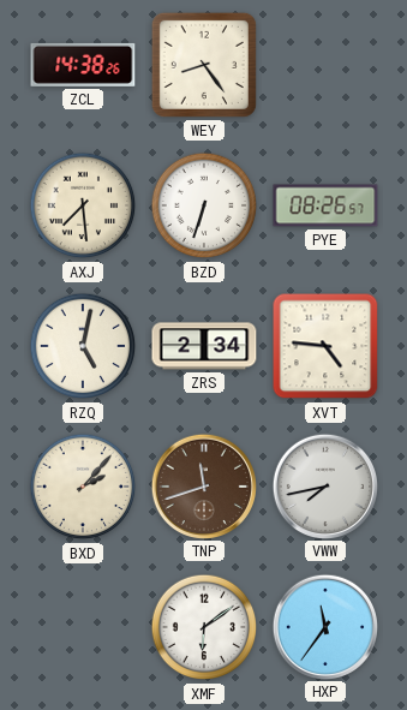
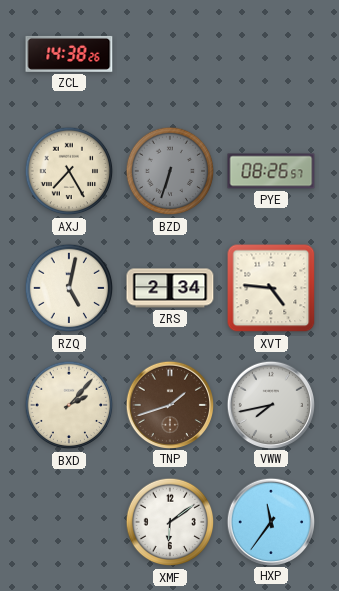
WEY: 8:24 -> none
AXJ: 7:29 -> 7:25
BZD dial: white -> grey
TNP: 11:42 -> 1:42
